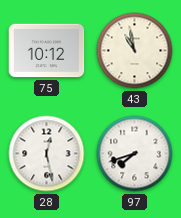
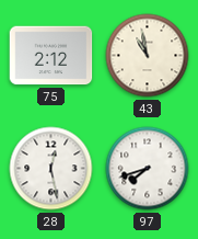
75: 10:12 -> 2:12
